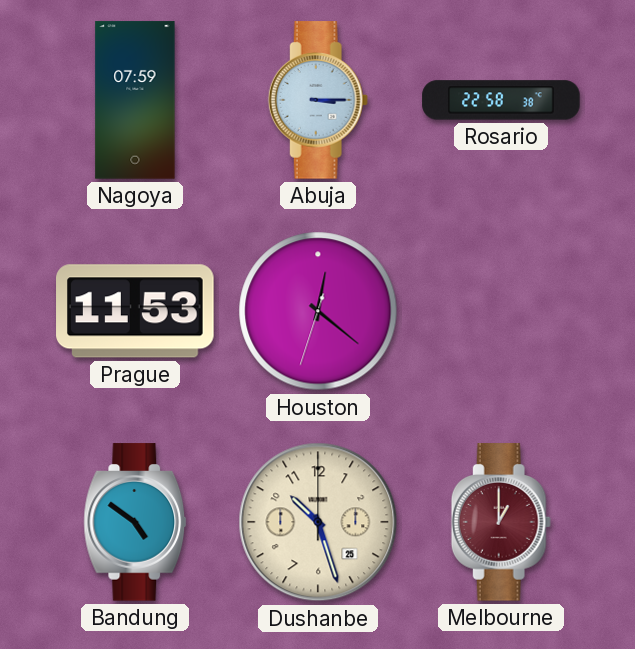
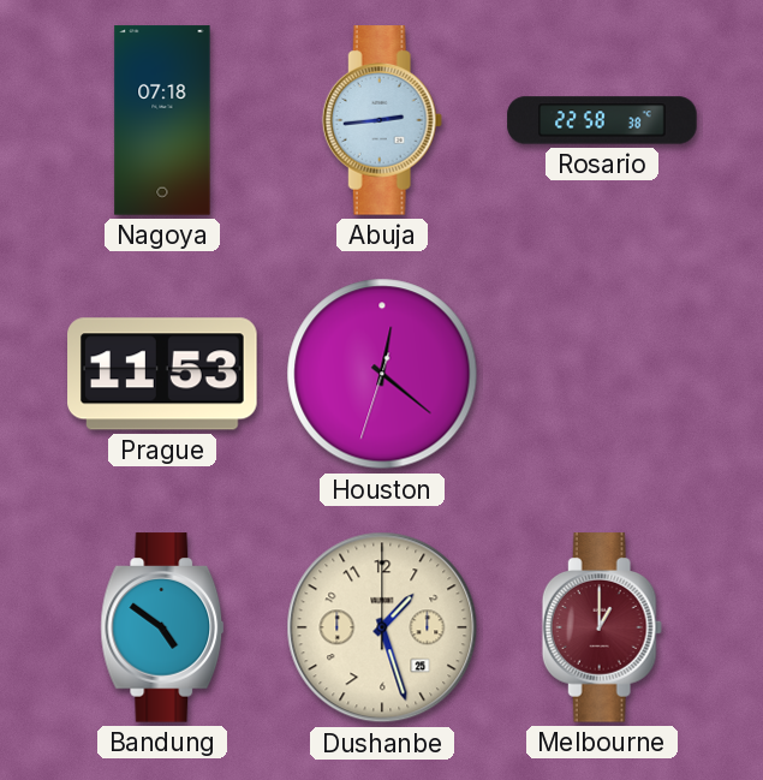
Nagoya: 07:59 -> 07:18
Abuja: 3:15 -> 2:44
Dushanbe: 10:27 -> 1:27
